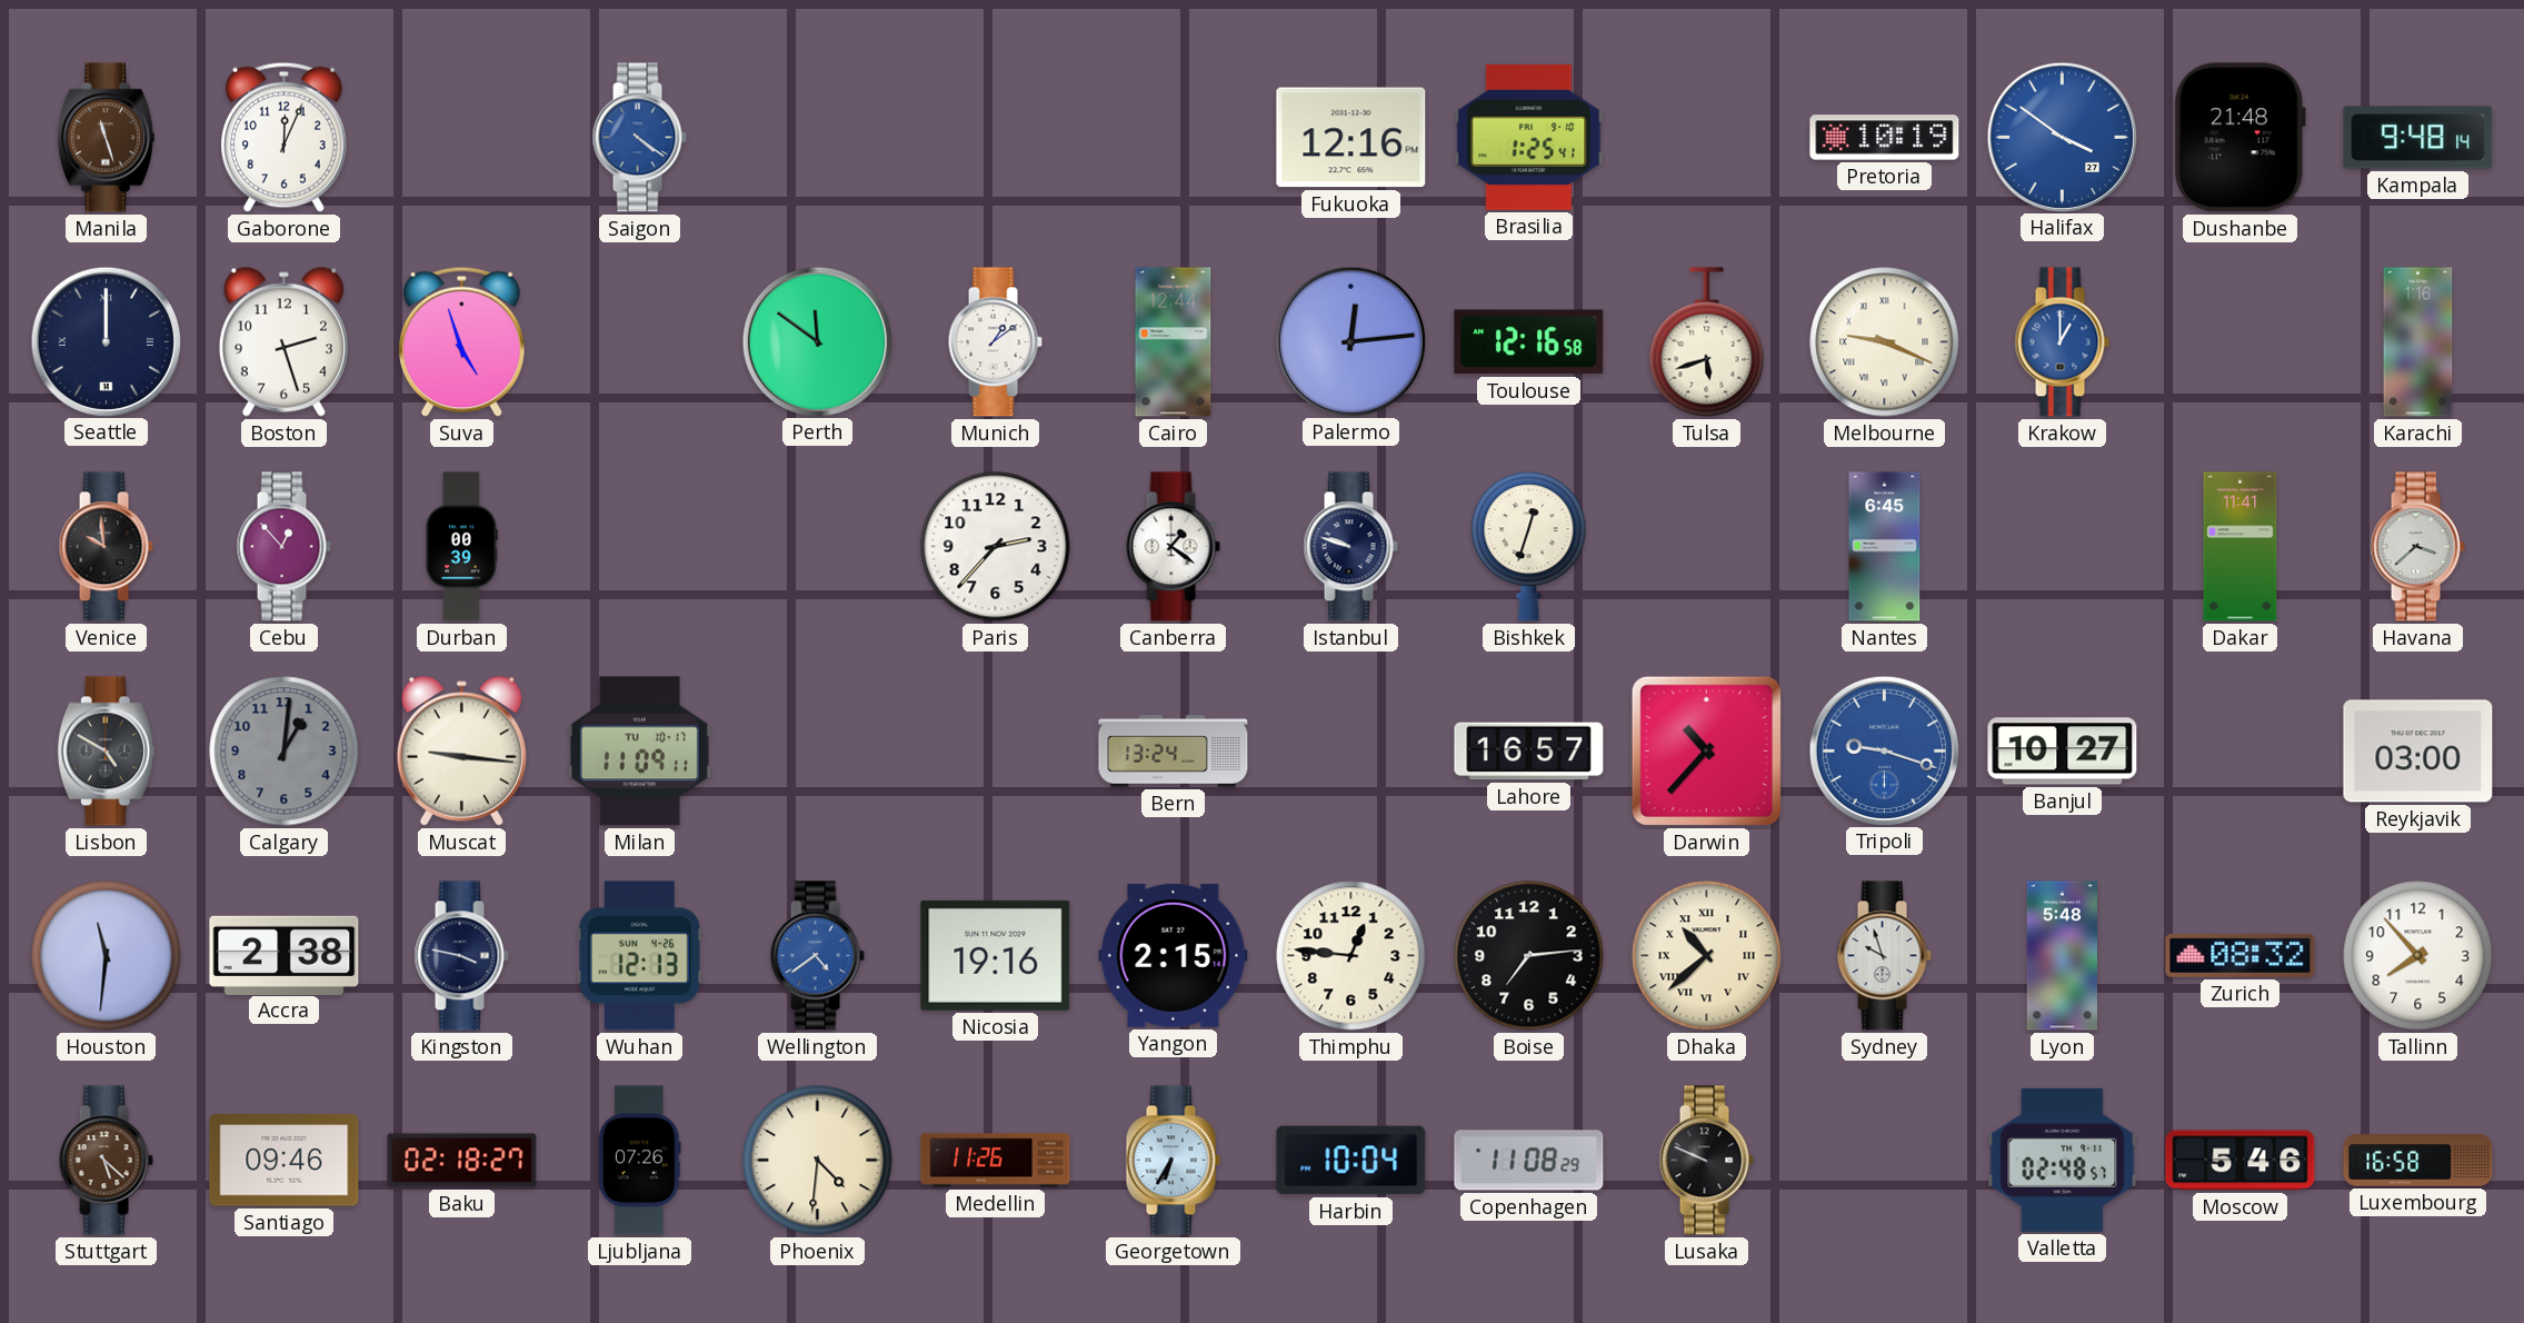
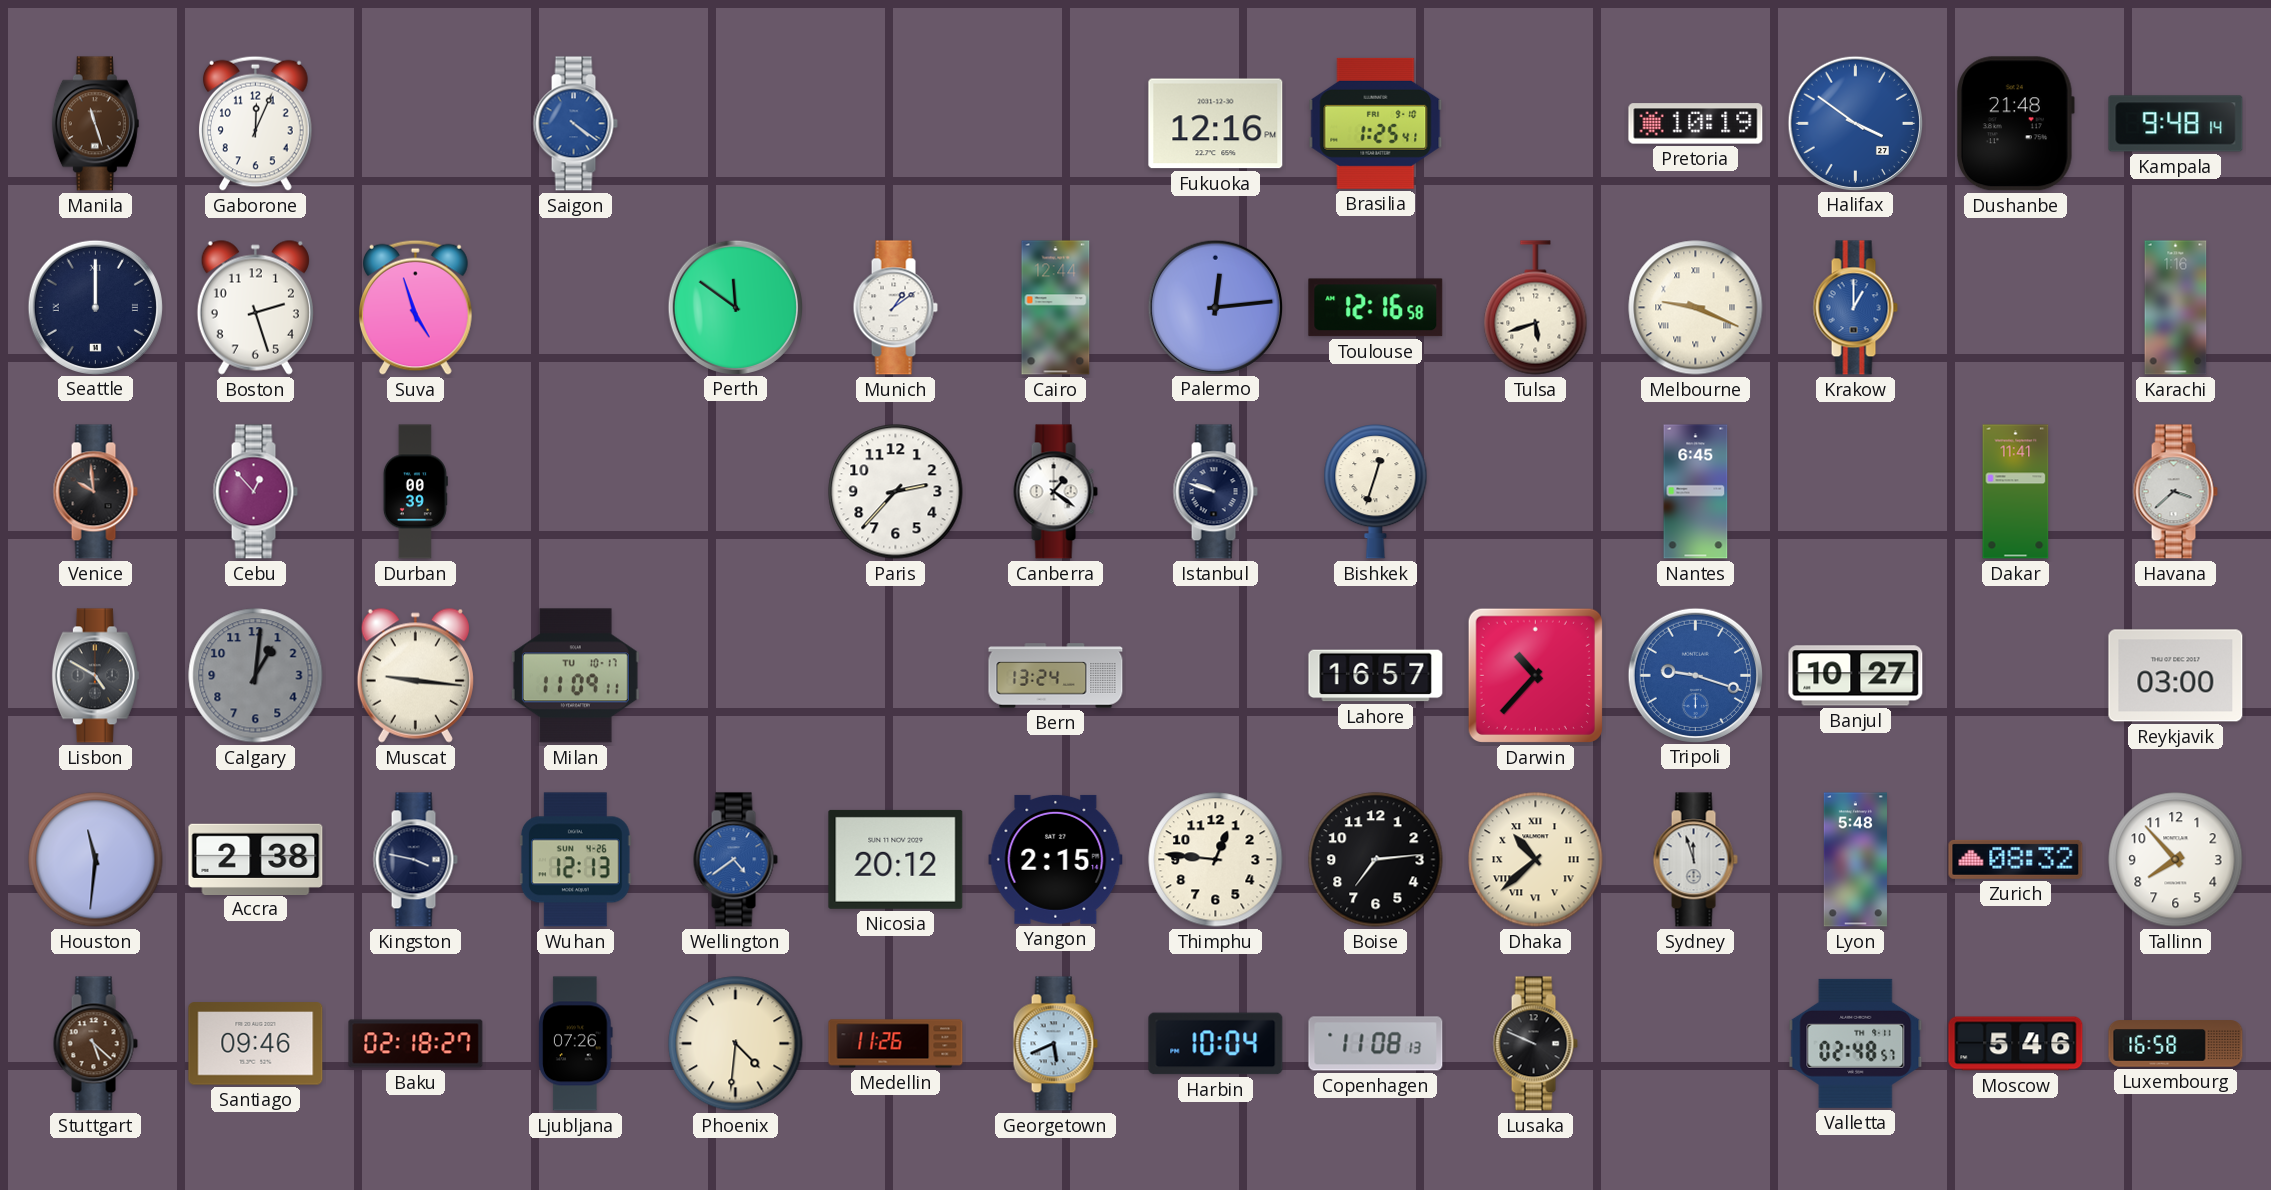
Nicosia: 19:16 -> 20:12
Sydney: 9:57 -> 11:57
Georgetown: 6:35 -> 5:41
Copenhagen: 11:08:29 -> 11:08:13
